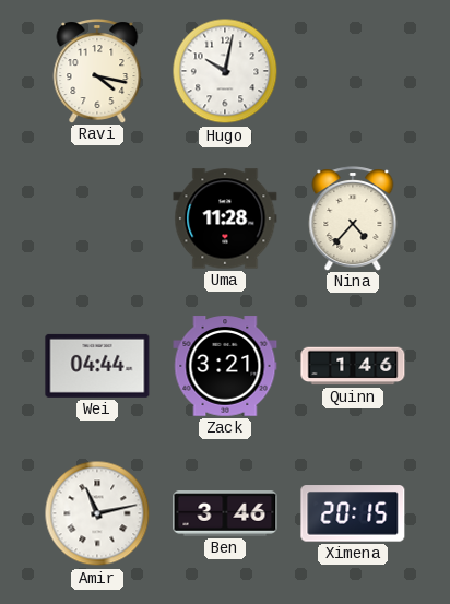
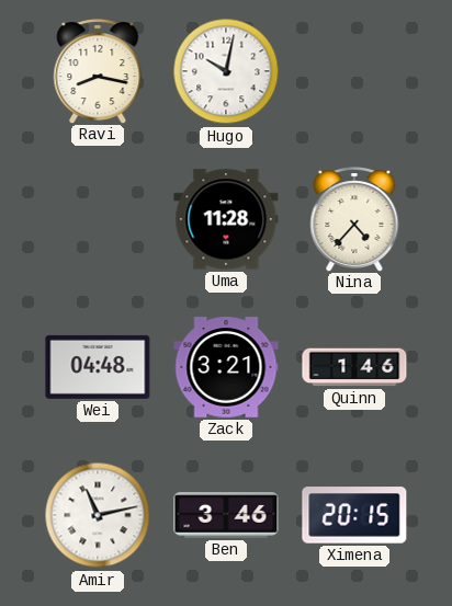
Ravi: 4:17 -> 8:17
Wei: 04:44 -> 04:48
